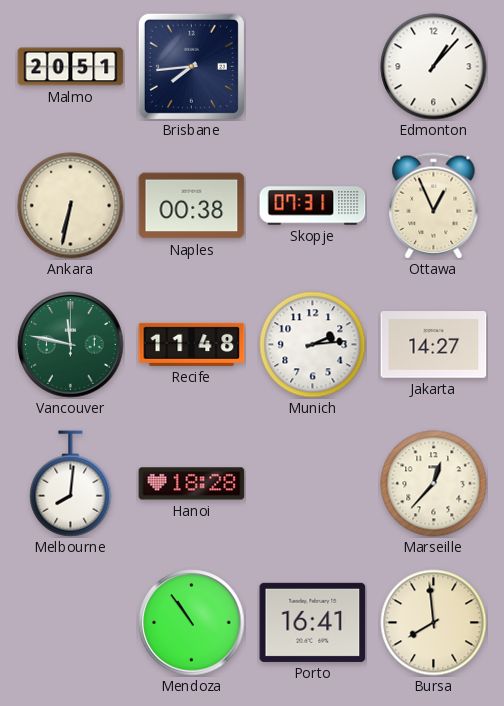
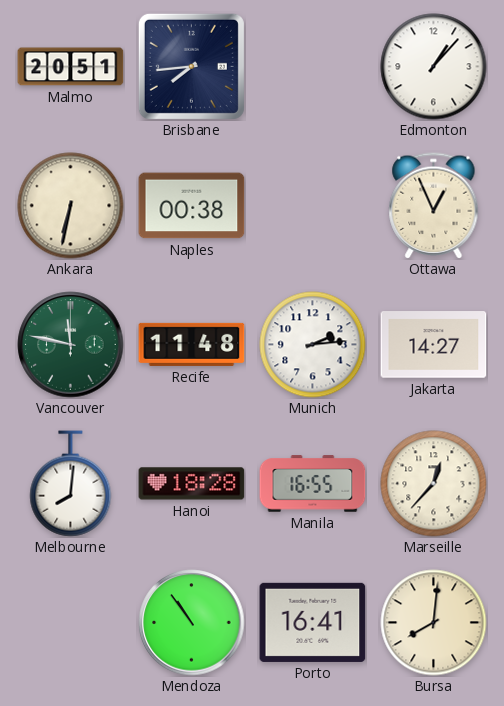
Skopje: 07:31 -> none
Manila: none -> 16:55
Bursa: 7:59 -> 8:01
